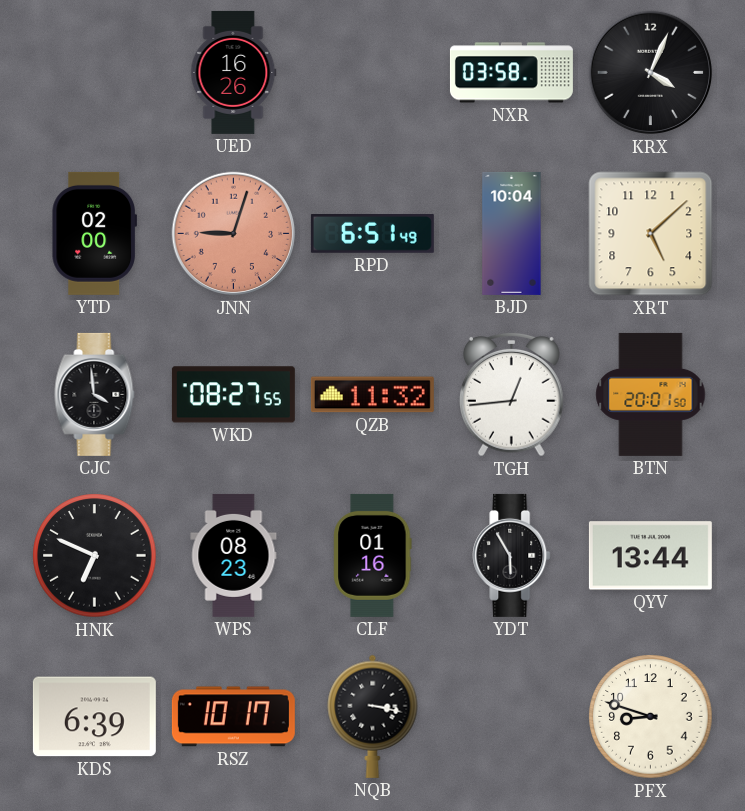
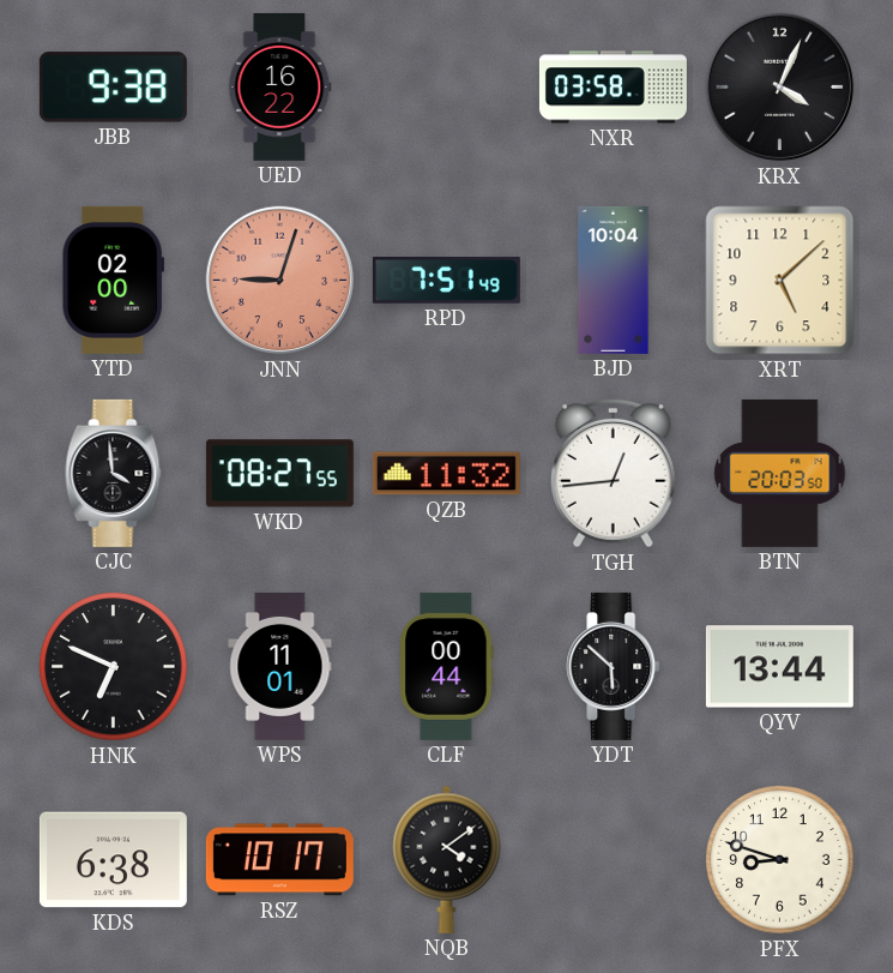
JBB: none -> 9:38
UED: 16:26 -> 16:22
RPD: 6:51 -> 7:51
BTN: 20:01 -> 20:03
WPS: 08:23 -> 11:01
CLF: 01:16 -> 00:44
YDT: 5:55 -> 5:52
KDS: 6:39 -> 6:38
NQB: 3:17 -> 4:09
